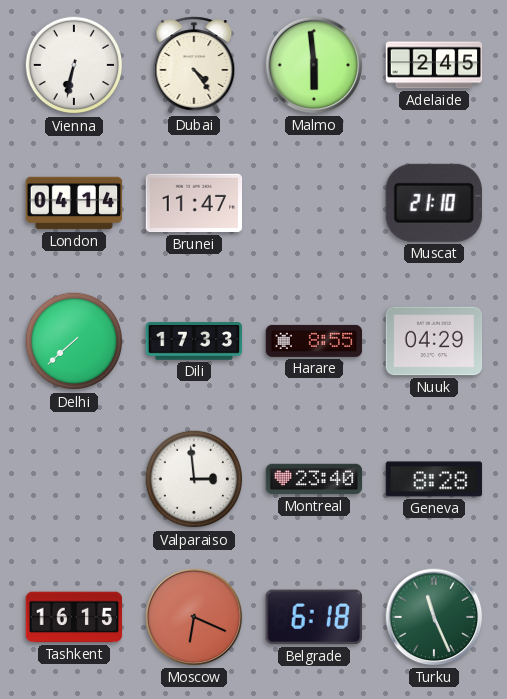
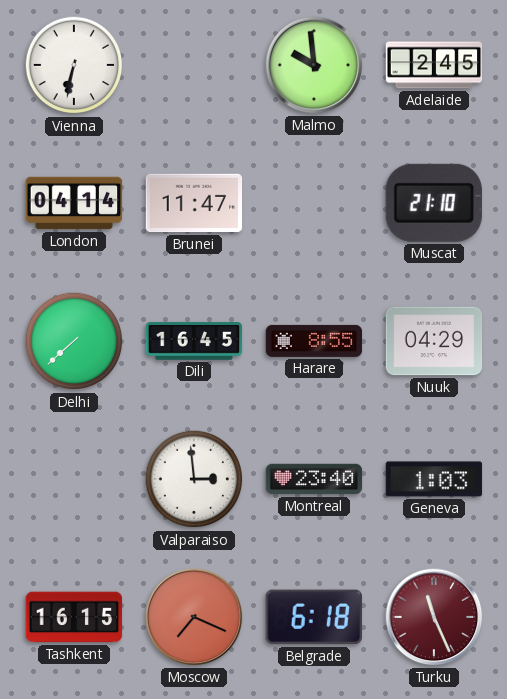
Dubai: 4:24 -> none
Malmo: 5:59 -> 9:59
Dili: 17:33 -> 16:45
Geneva: 8:28 -> 1:03
Moscow: 6:19 -> 7:19
Turku dial: green -> burgundy
